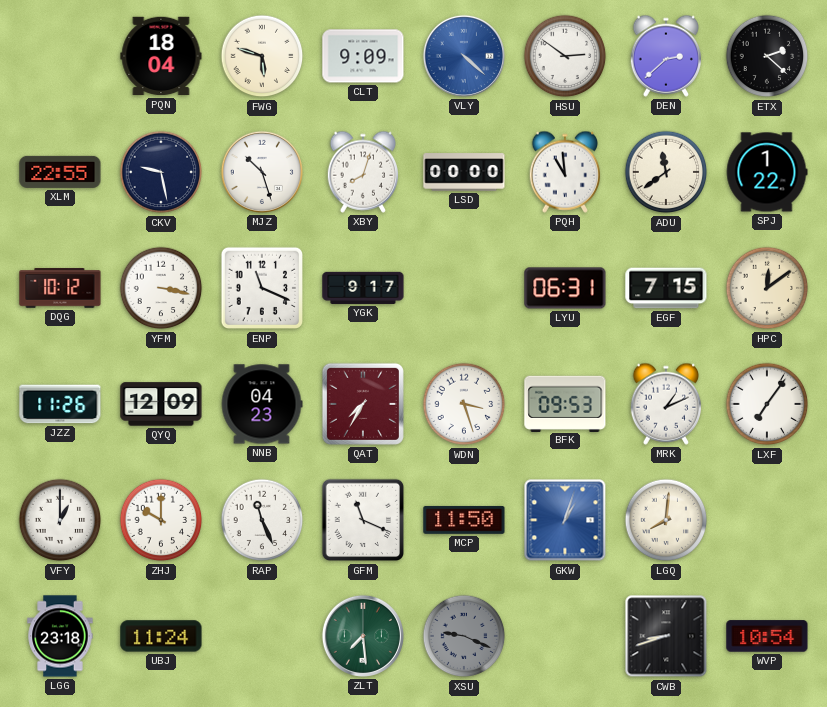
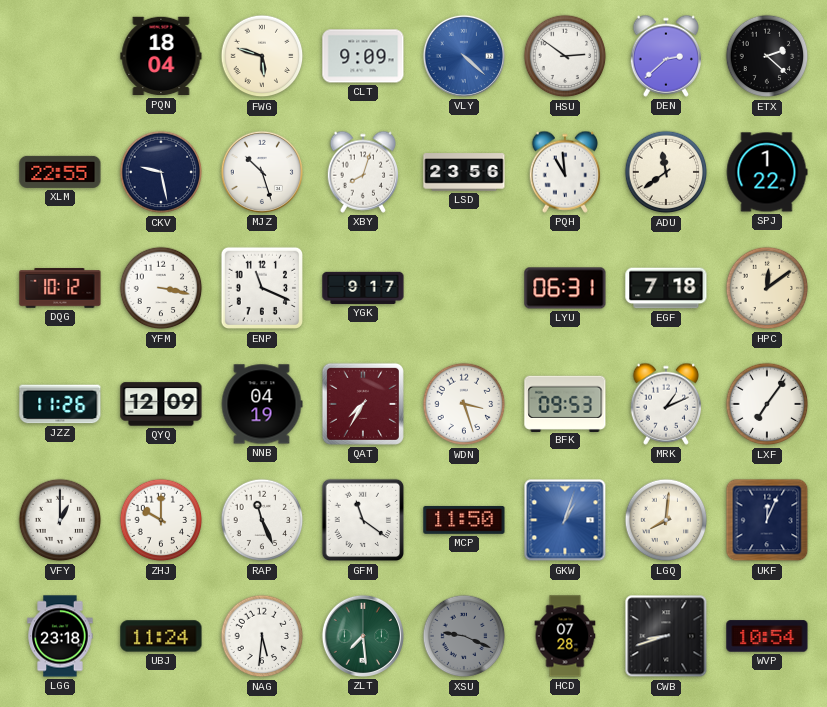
LSD: 00:00 -> 23:56
EGF: 7:15 -> 7:18
NNB: 04:23 -> 04:19
GFM: 11:19 -> 11:21
UKF: none -> 12:04
NAG: none -> 5:31
HCD: none -> 07:28
